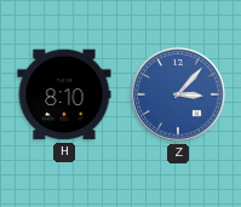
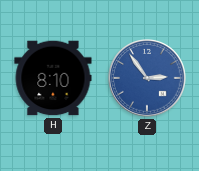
Z: 3:07 -> 2:54
